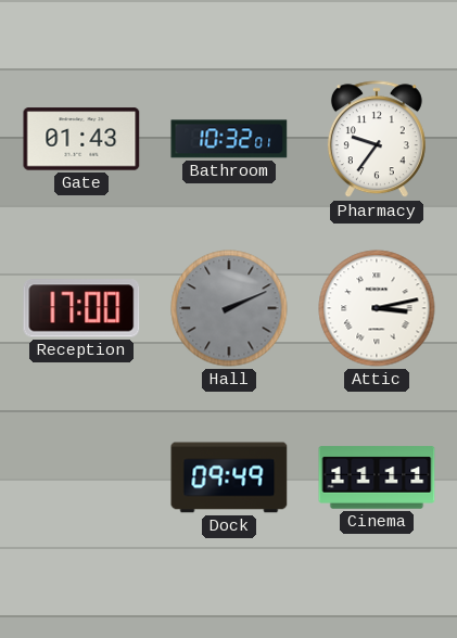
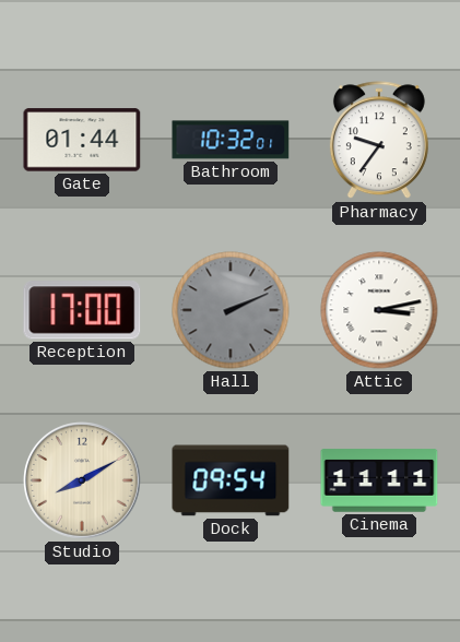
Gate: 01:43 -> 01:44
Studio: none -> 8:10
Dock: 09:49 -> 09:54
